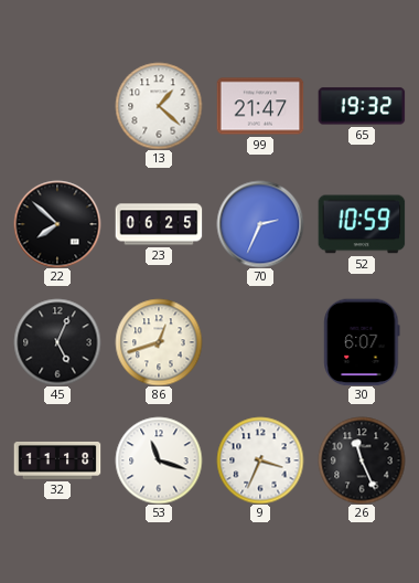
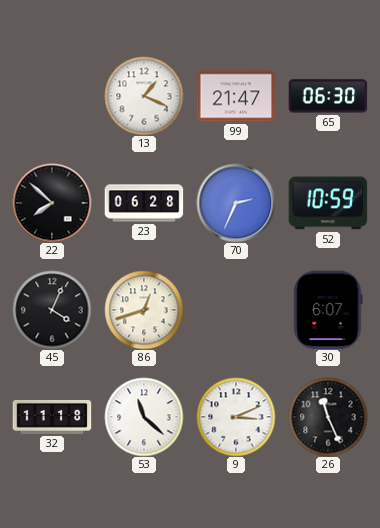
13: 1:22 -> 1:19
65: 19:32 -> 06:30
23: 06:25 -> 06:28
45: 5:04 -> 4:04
53: 11:18 -> 11:22
9: 3:34 -> 3:11
